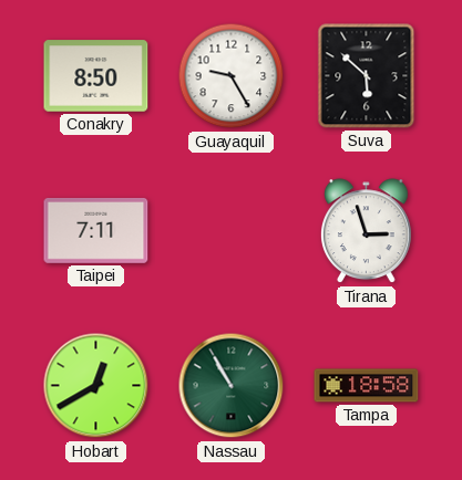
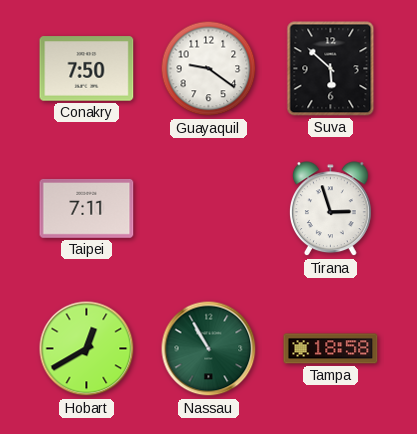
Conakry: 8:50 -> 7:50
Guayaquil: 9:25 -> 9:21
